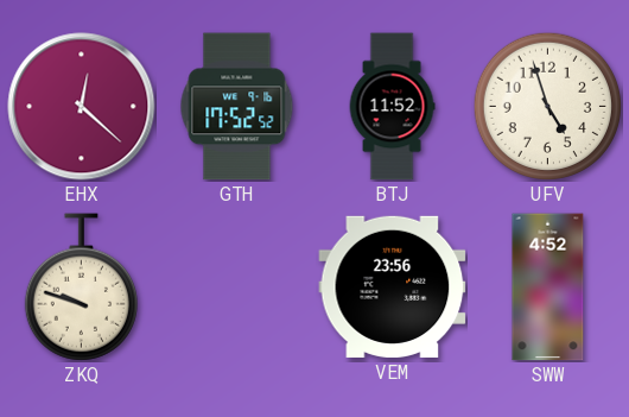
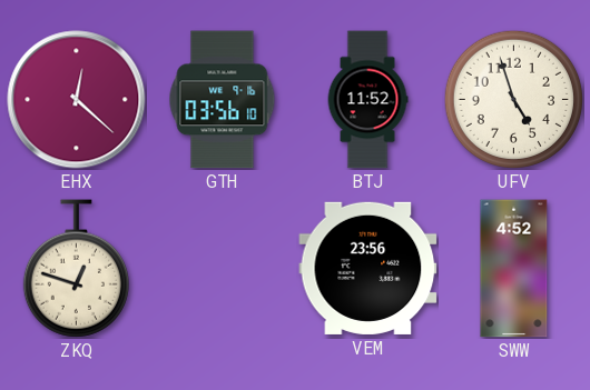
GTH: 17:52 -> 03:56
ZKQ: 9:48 -> 12:48
